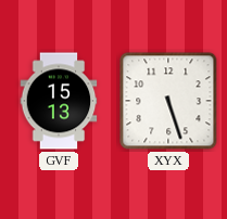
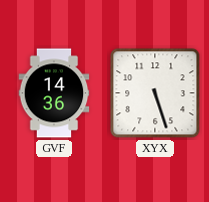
GVF: 15:13 -> 14:36
